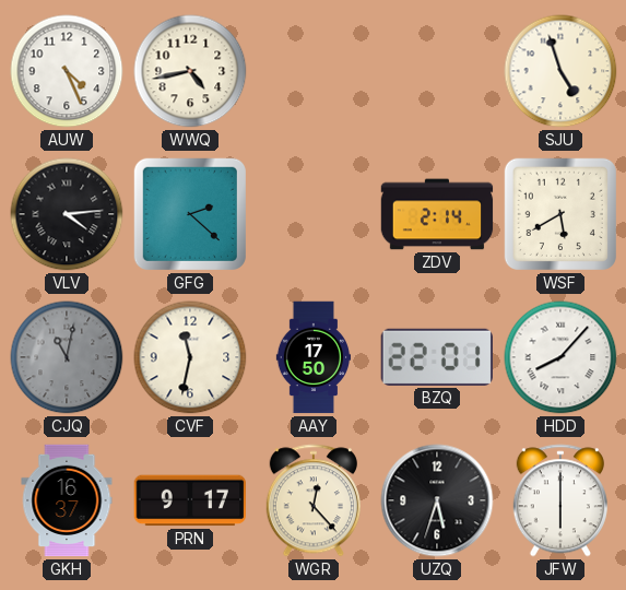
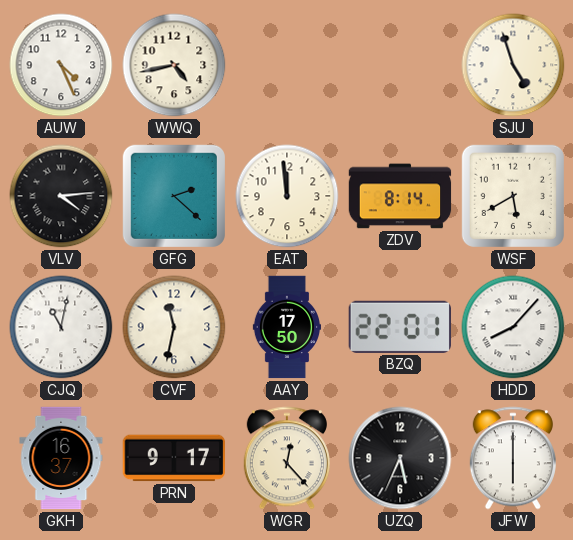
EAT: none -> 11:59
ZDV: 2:14 -> 8:14
CJQ dial: grey -> white
UZQ: 5:33 -> 5:34
